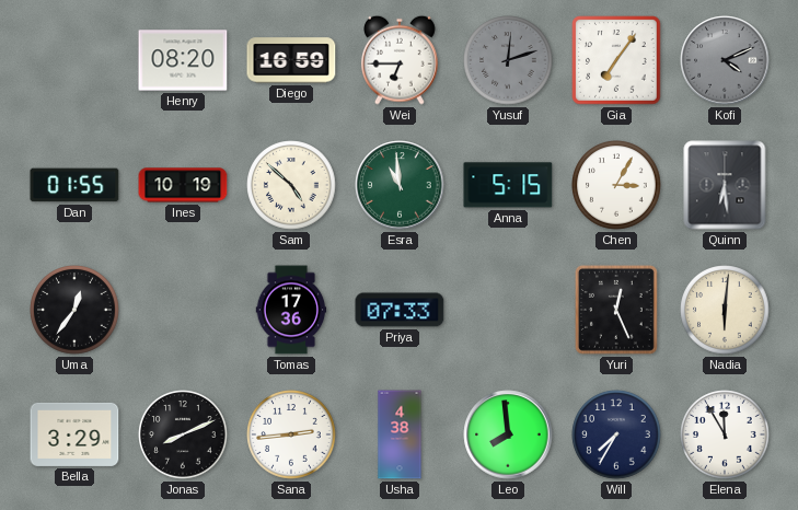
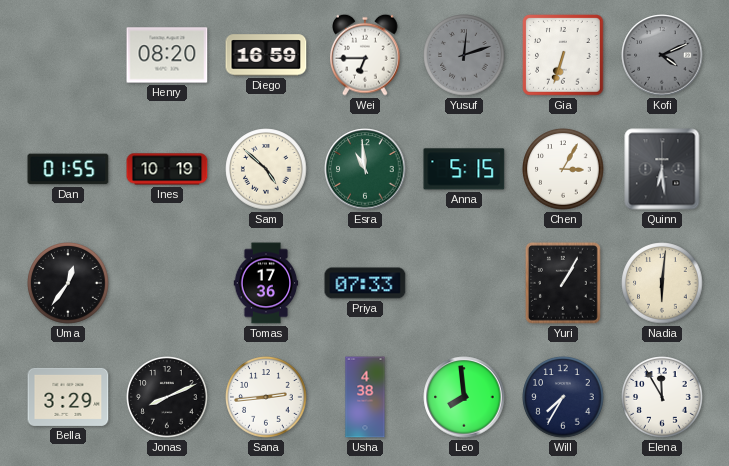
Gia: 7:06 -> 6:33
Yuri: 12:26 -> 1:05
